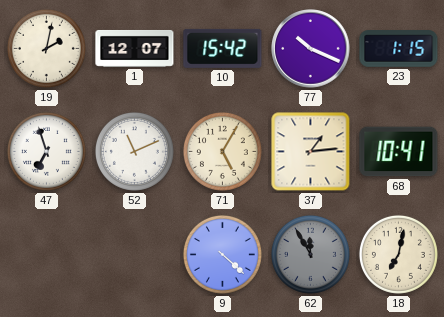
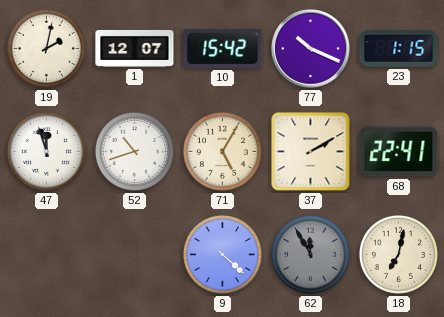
47: 6:57 -> 11:57
52: 11:11 -> 10:42
37: 1:14 -> 2:10
68: 10:41 -> 22:41
